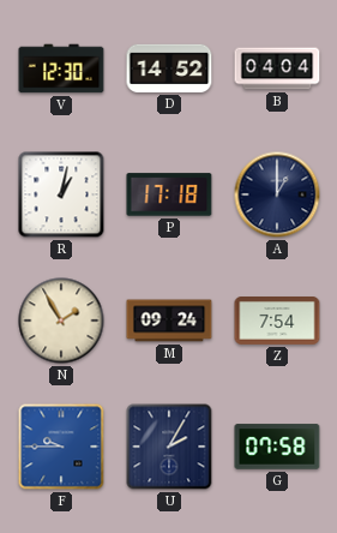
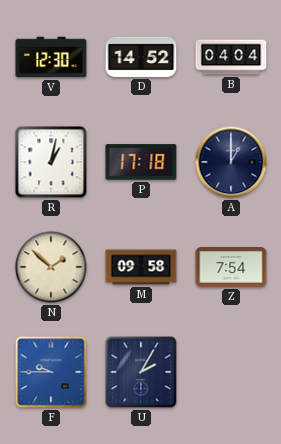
N: 1:55 -> 1:52
M: 09:24 -> 09:58
G: 07:58 -> none
